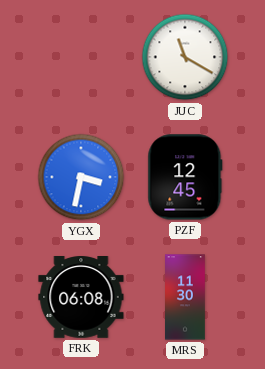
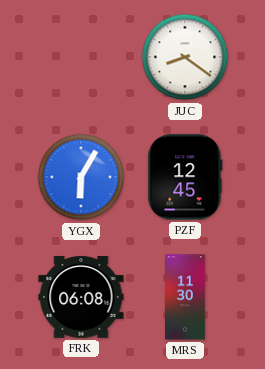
JUC: 11:20 -> 8:21
YGX: 3:32 -> 6:05
